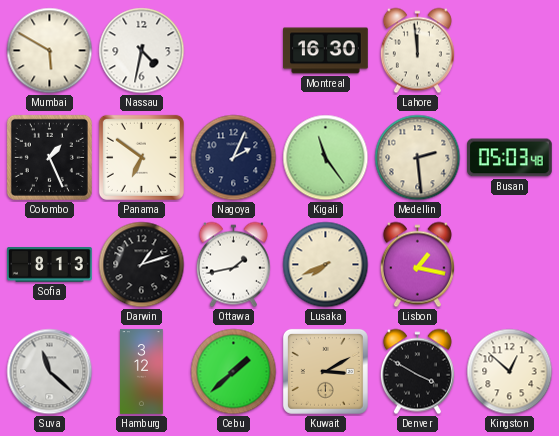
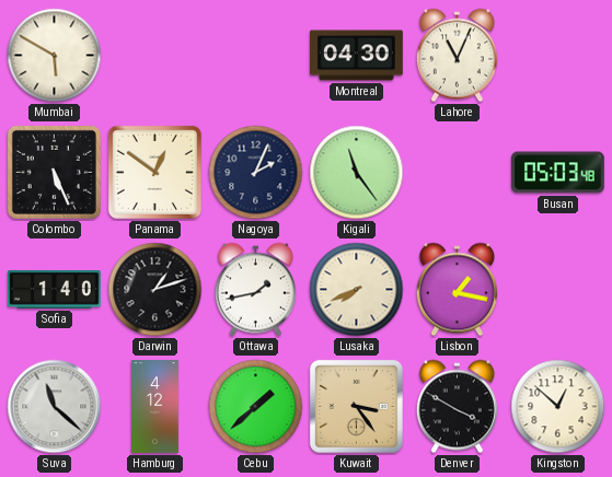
Nassau: 4:32 -> none
Montreal: 16:30 -> 04:30
Lahore: 11:59 -> 11:04
Colombo: 1:26 -> 5:26
Panama: 6:51 -> 12:51
Medellin: 2:29 -> none
Sofia: 8:13 -> 1:40
Hamburg: 3:12 -> 4:12
Kuwait: 3:10 -> 3:24
